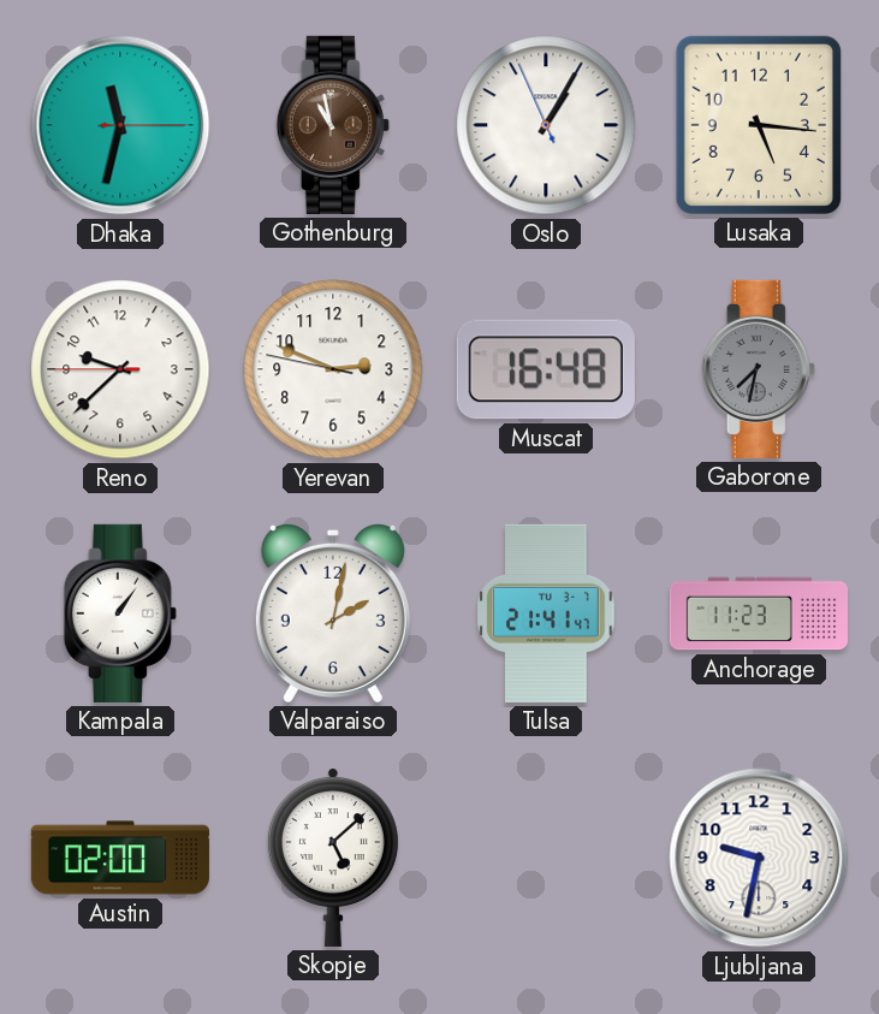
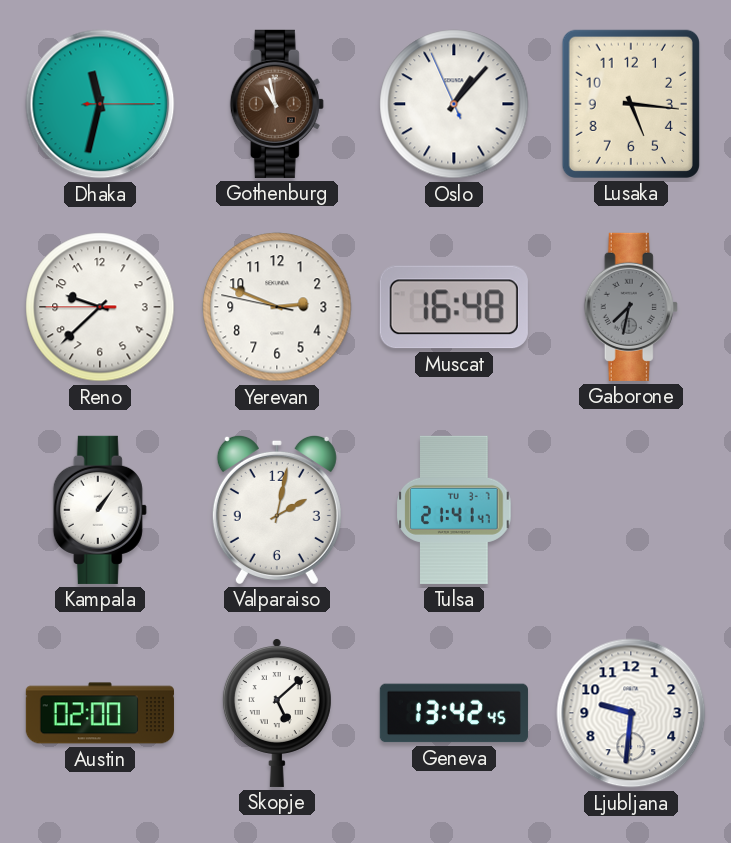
Oslo: 1:04 -> 1:06
Anchorage: 11:23 -> none
Geneva: none -> 13:42
Ljubljana: 9:32 -> 9:31
